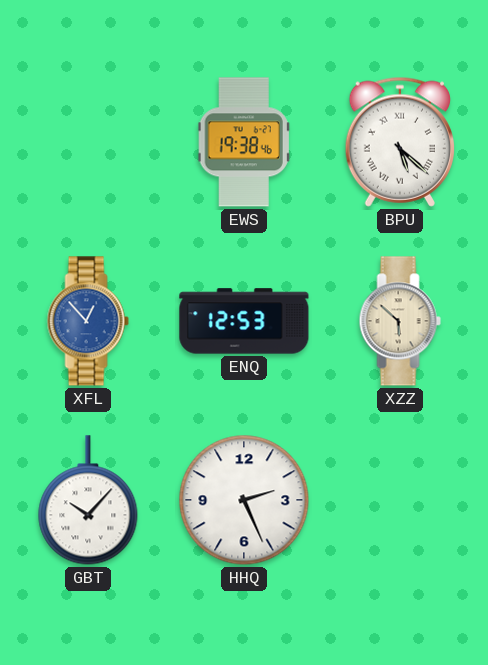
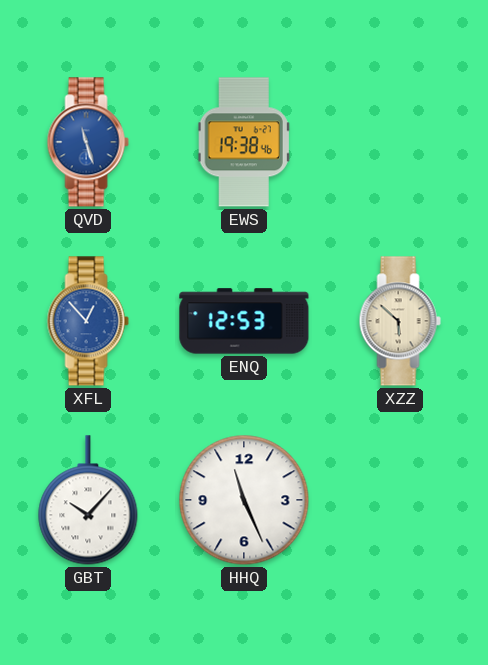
QVD: none -> 11:27
BPU: 5:22 -> none
HHQ: 2:26 -> 11:26
